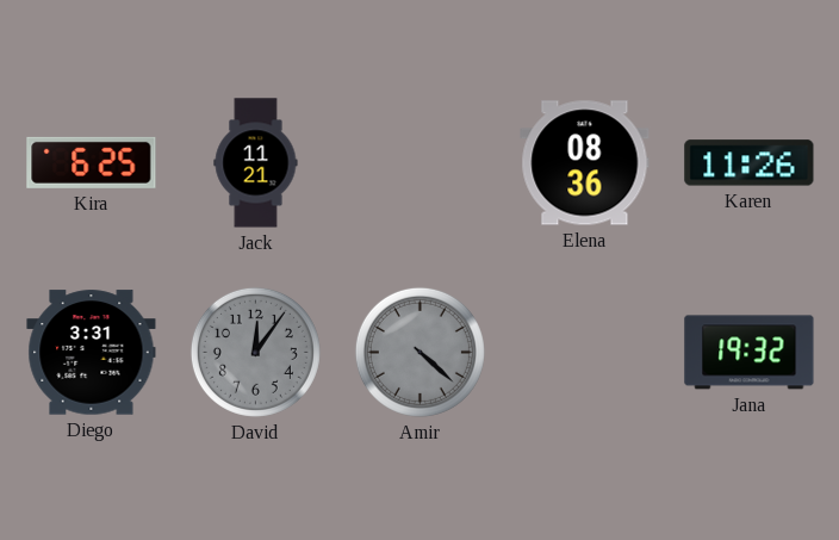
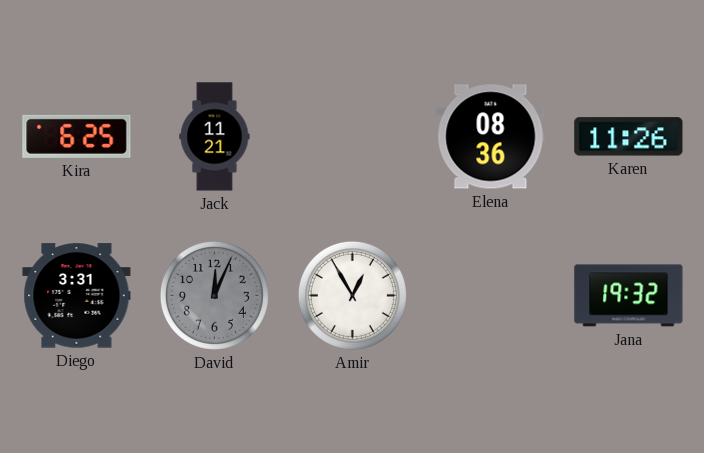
David: 12:06 -> 12:04
Amir: 4:22 -> 12:55
Amir dial: grey -> white
